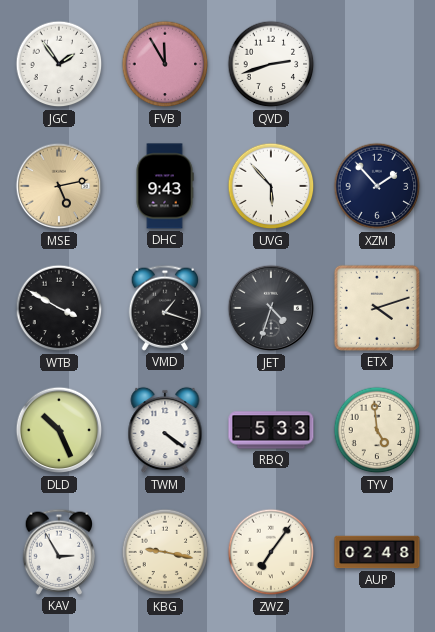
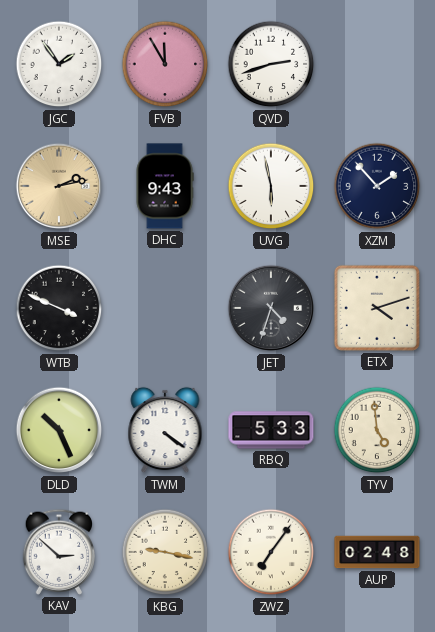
MSE: 5:13 -> 2:13
UVG: 5:53 -> 5:58
WTB: 3:50 -> 3:49
VMD: 1:18 -> none
KAV: 2:55 -> 2:52
